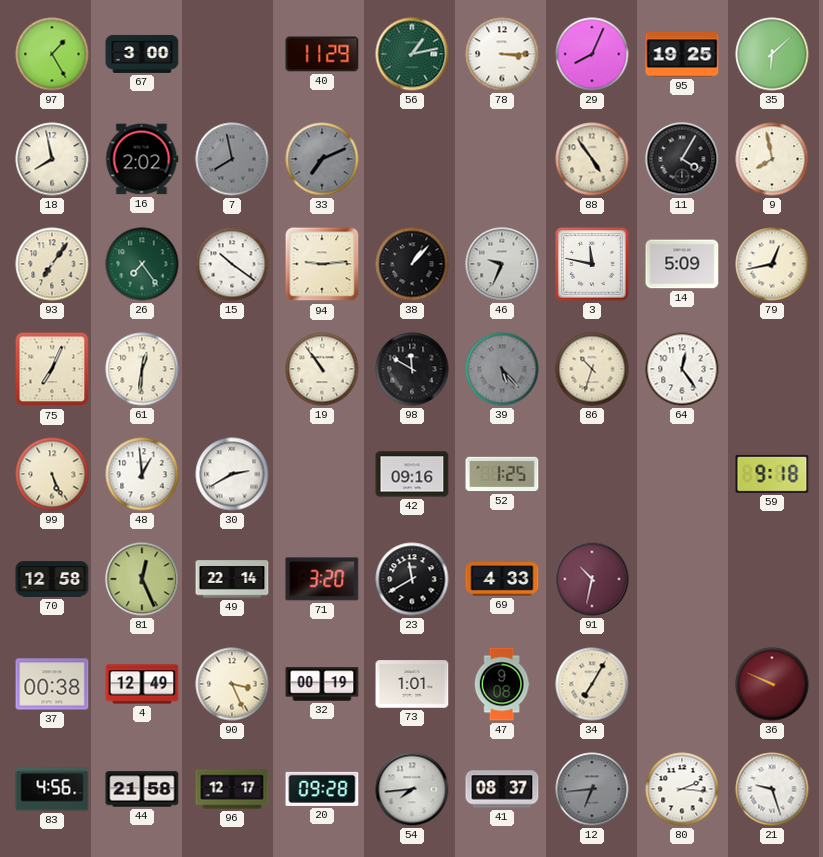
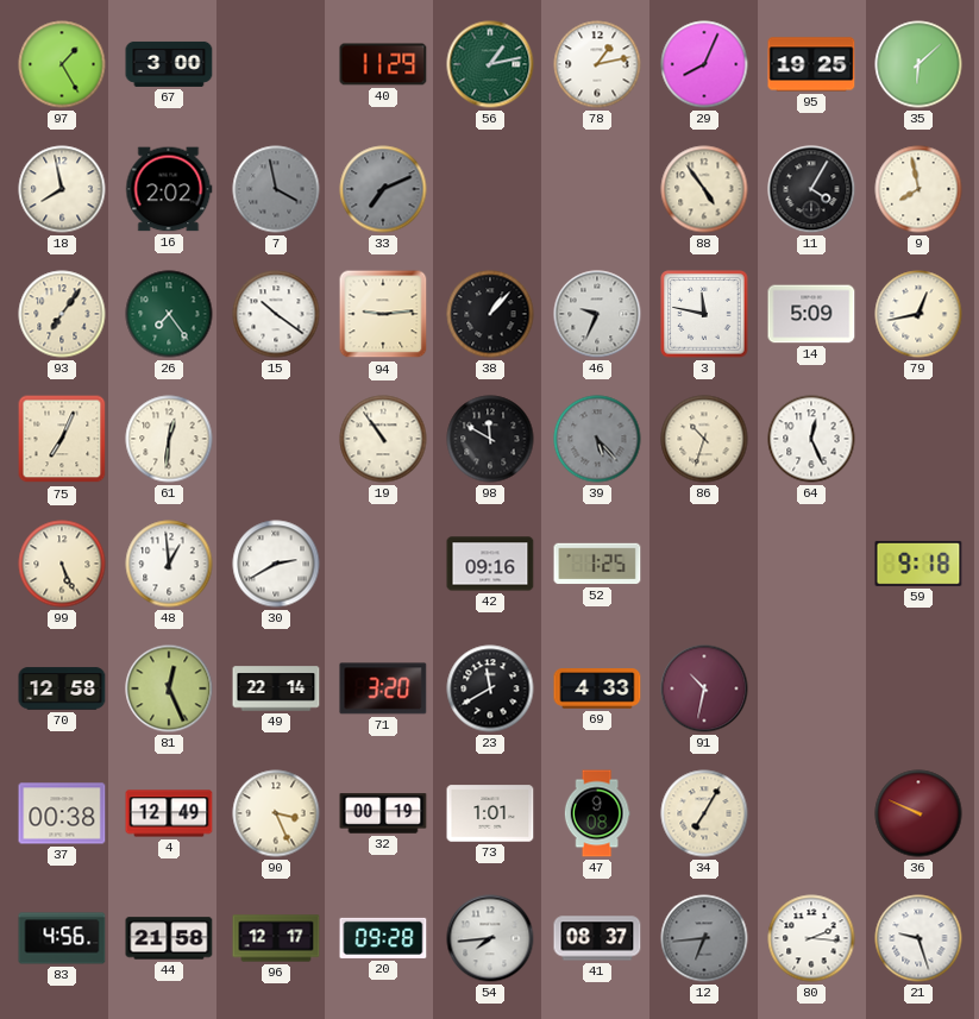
78: 3:15 -> 1:13
7: 7:58 -> 3:58
64: 12:24 -> 12:26
